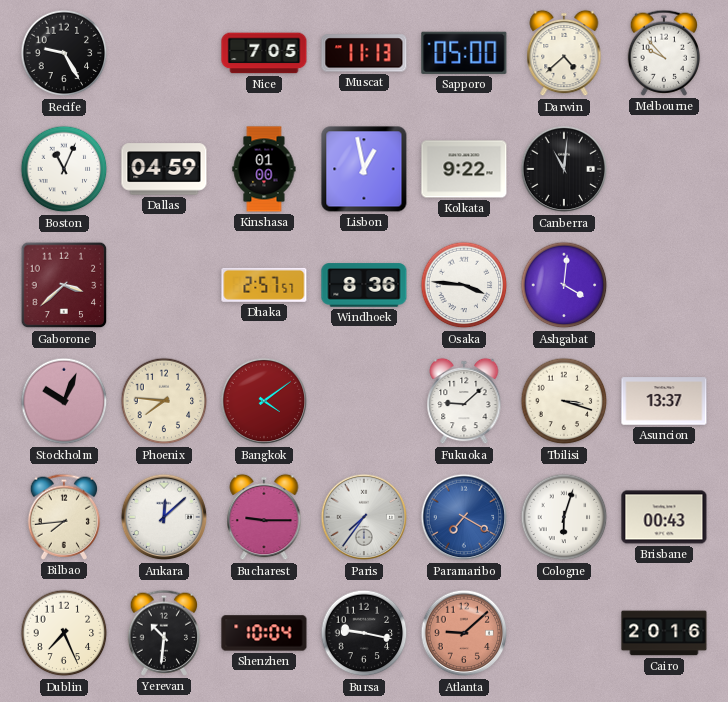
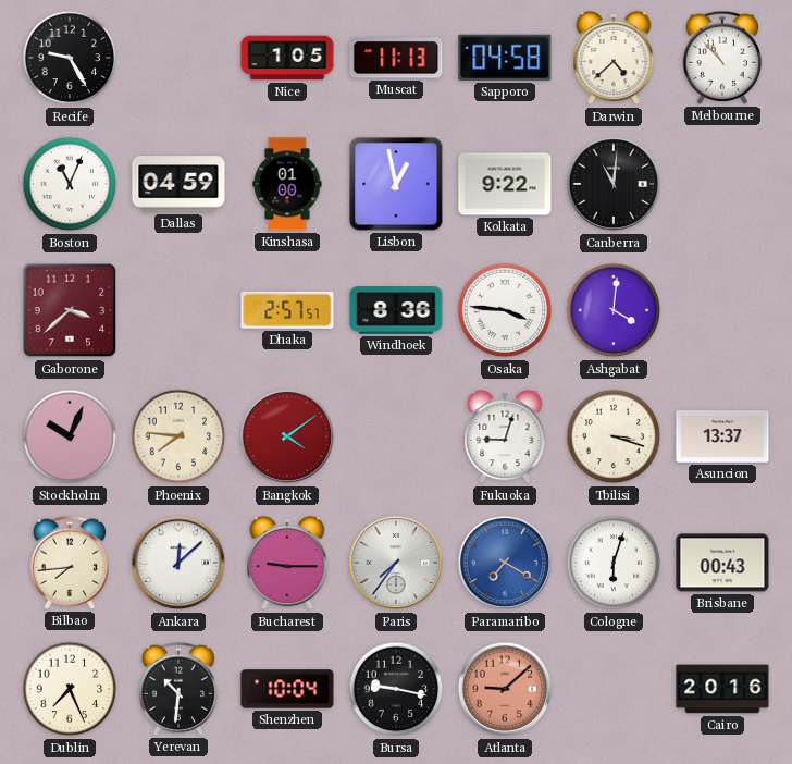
Nice: 7:05 -> 1:05
Sapporo: 05:00 -> 04:58
Melbourne: 9:53 -> 10:53
Fukuoka: 9:08 -> 9:03
